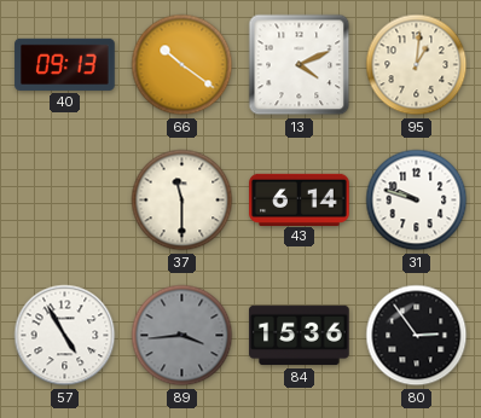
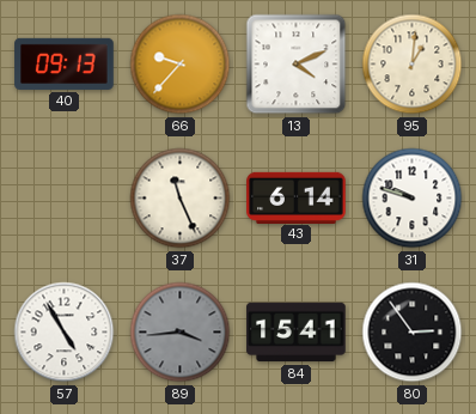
66: 10:21 -> 9:37
37: 11:30 -> 11:26
84: 15:36 -> 15:41
